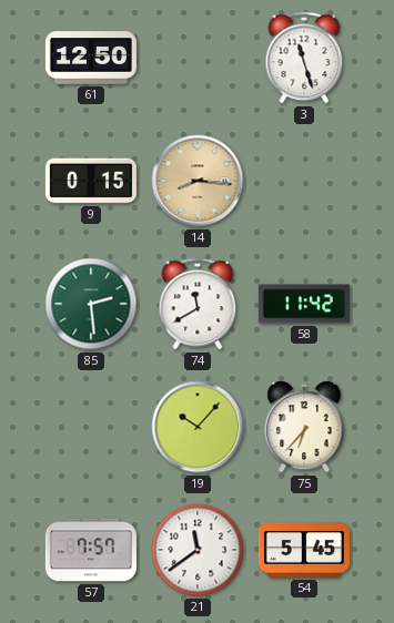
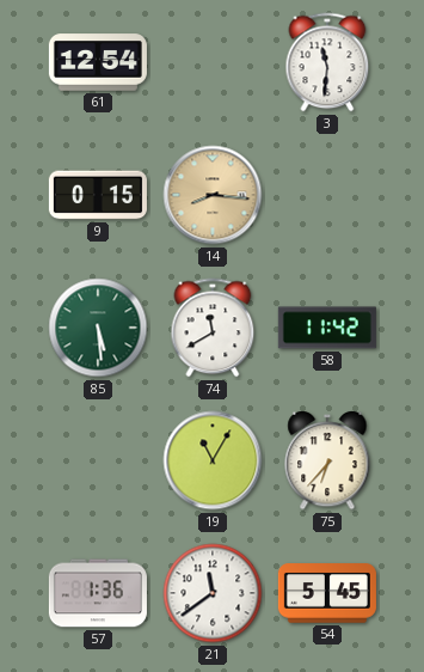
61: 12:50 -> 12:54
3: 11:27 -> 11:31
85: 2:29 -> 5:29
19: 10:07 -> 11:05
57: 7:57 -> 1:36
